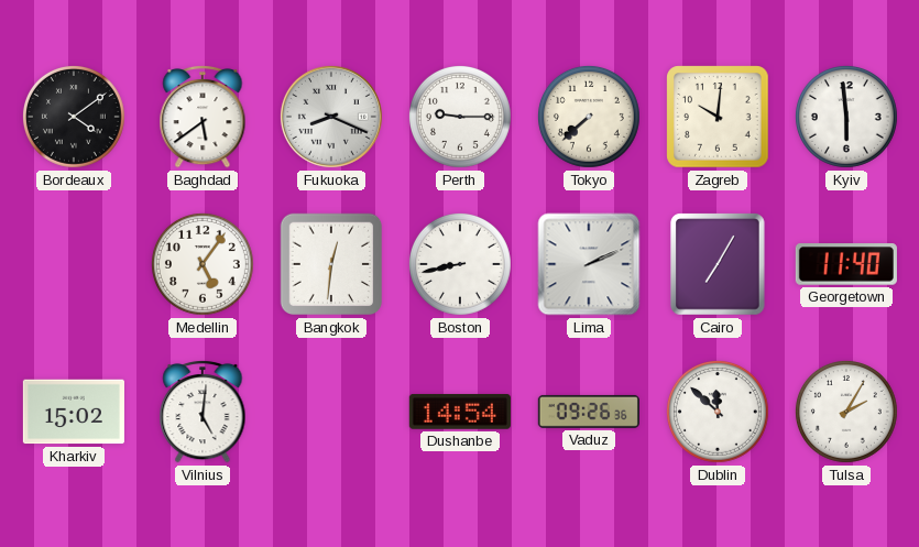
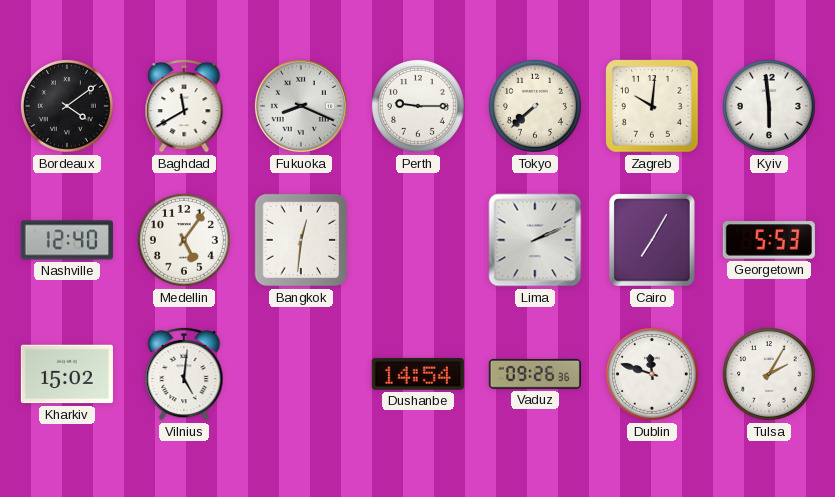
Baghdad: 5:39 -> 11:40
Nashville: none -> 12:40
Boston: 8:43 -> none
Georgetown: 11:40 -> 5:53
Dublin: 11:52 -> 11:48
